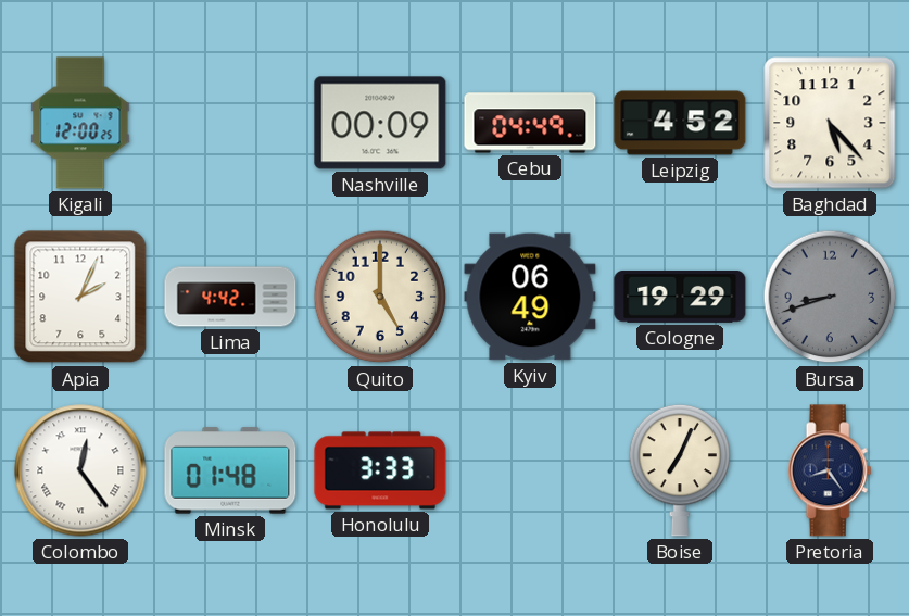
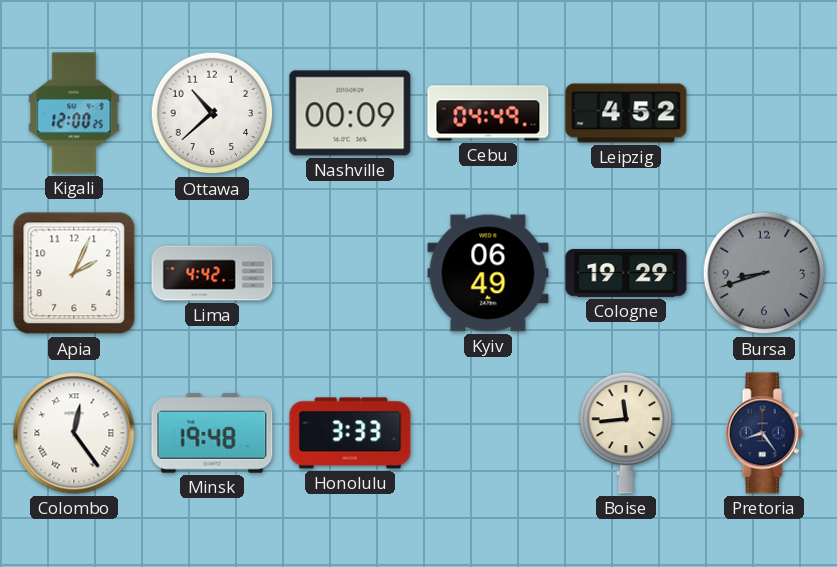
Ottawa: none -> 10:38
Baghdad: 5:23 -> none
Quito: 5:00 -> none
Minsk: 01:48 -> 19:48
Boise: 7:04 -> 11:44
